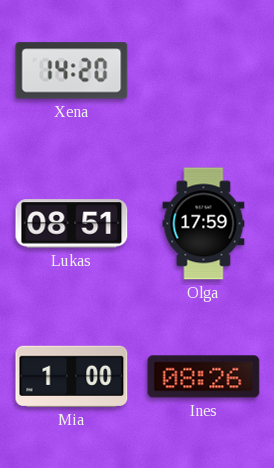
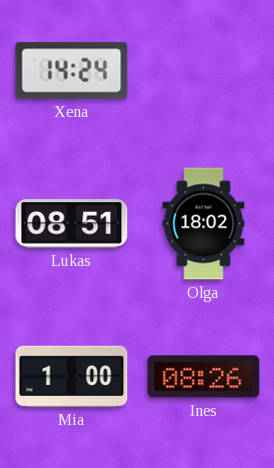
Xena: 14:20 -> 14:24
Olga: 17:59 -> 18:02
